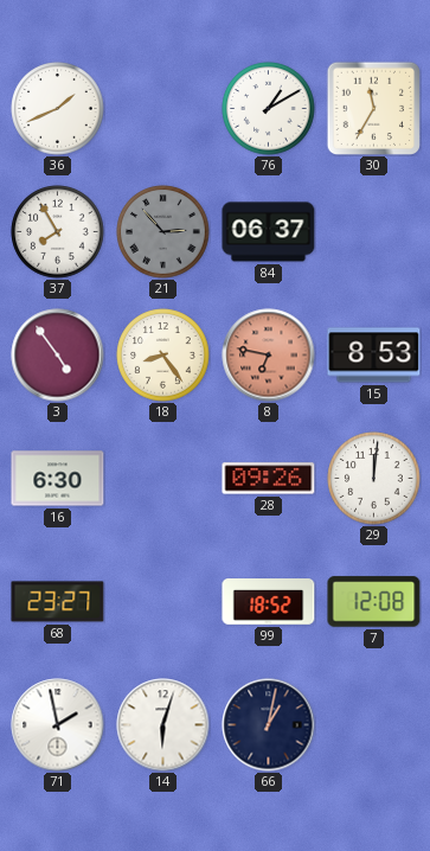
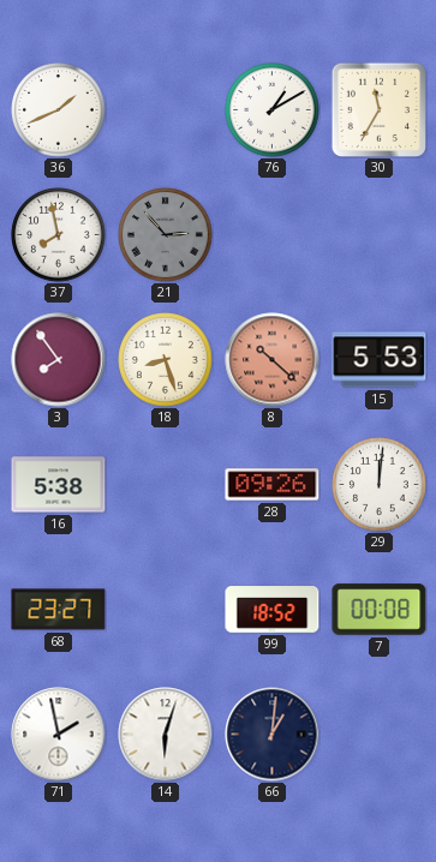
37: 7:55 -> 7:58
84: 06:37 -> none
3: 4:54 -> 7:54
18: 8:24 -> 8:27
8: 6:47 -> 10:22
15: 8:53 -> 5:53
16: 6:30 -> 5:38
7: 12:08 -> 00:08
66: 1:02 -> 1:01
